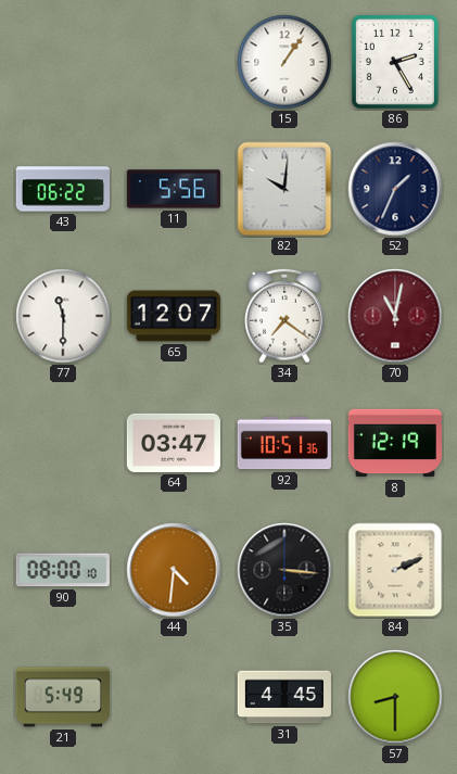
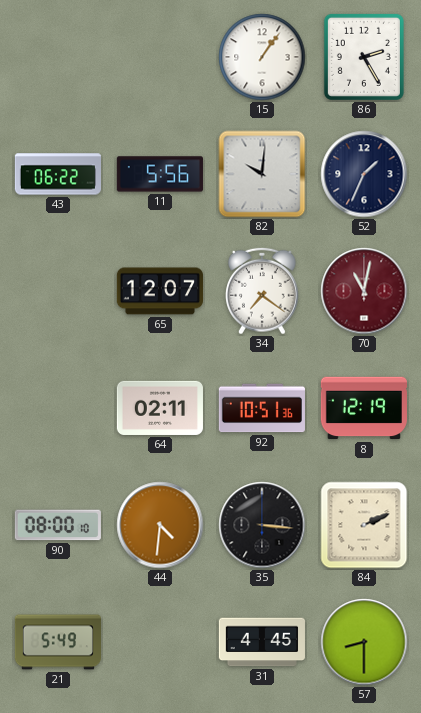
77: 11:30 -> none
64: 03:47 -> 02:11
